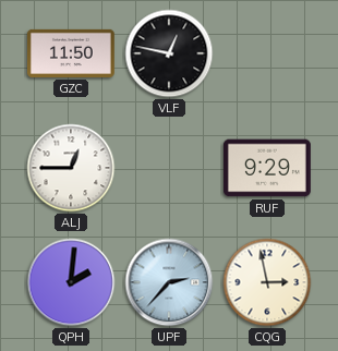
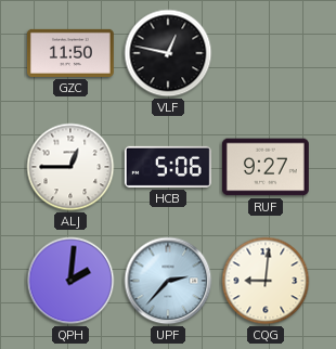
HCB: none -> 5:06
RUF: 9:29 -> 9:27
CQG: 2:58 -> 9:01
